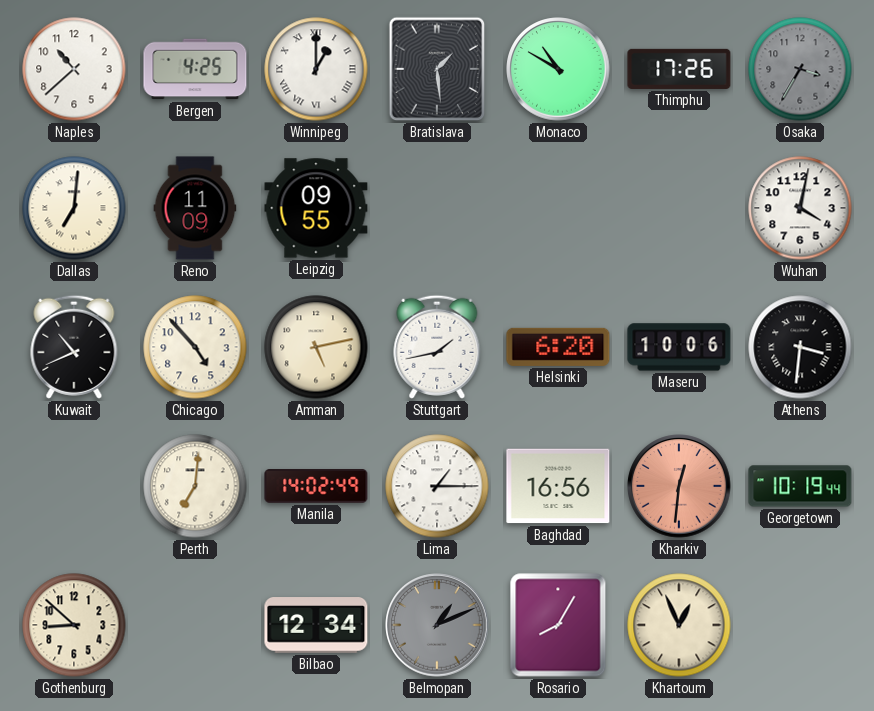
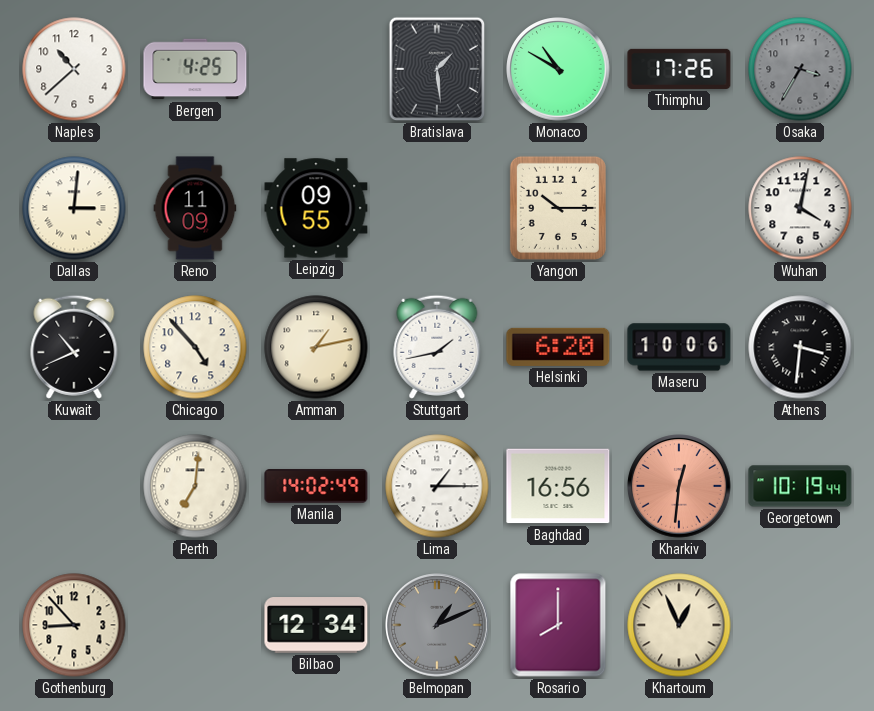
Winnipeg: 1:00 -> none
Dallas: 7:01 -> 3:01
Yangon: none -> 10:15
Amman: 5:13 -> 1:13
Gothenburg: 8:52 -> 8:53
Rosario: 8:05 -> 8:00
